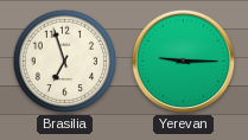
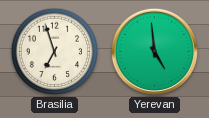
Yerevan: 9:15 -> 4:59
